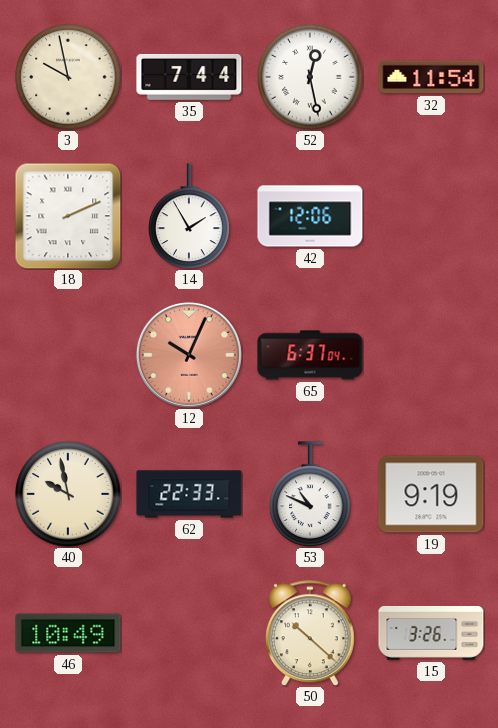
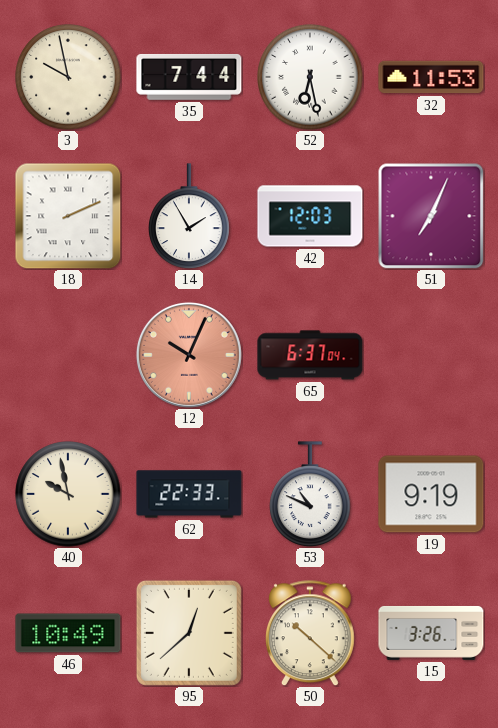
52: 12:28 -> 6:28
32: 11:54 -> 11:53
42: 12:06 -> 12:03
51: none -> 7:04
95: none -> 12:38
